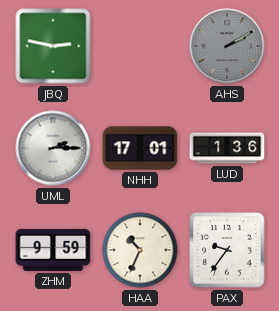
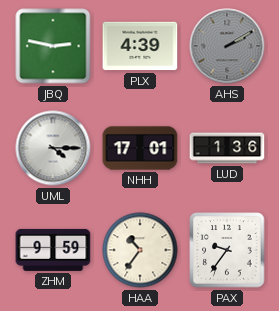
PLX: none -> 4:39
UML: 2:15 -> 4:15
HAA: 10:34 -> 10:36
